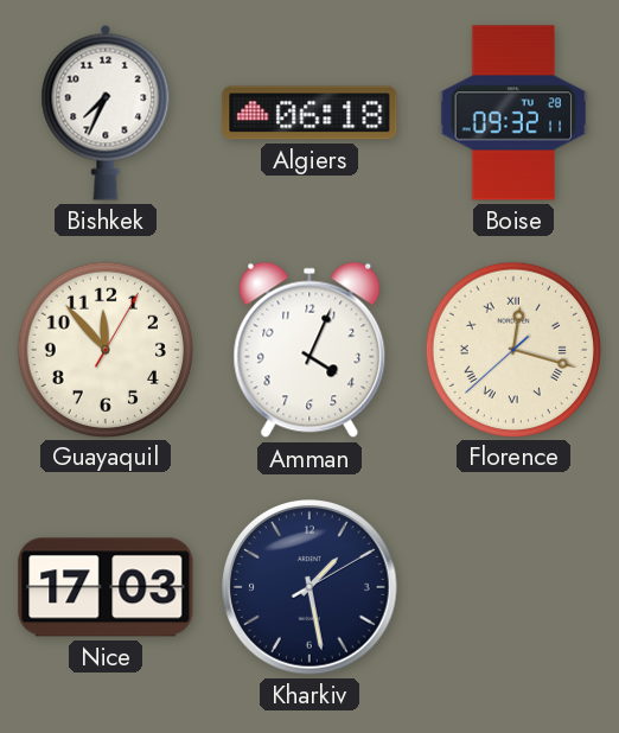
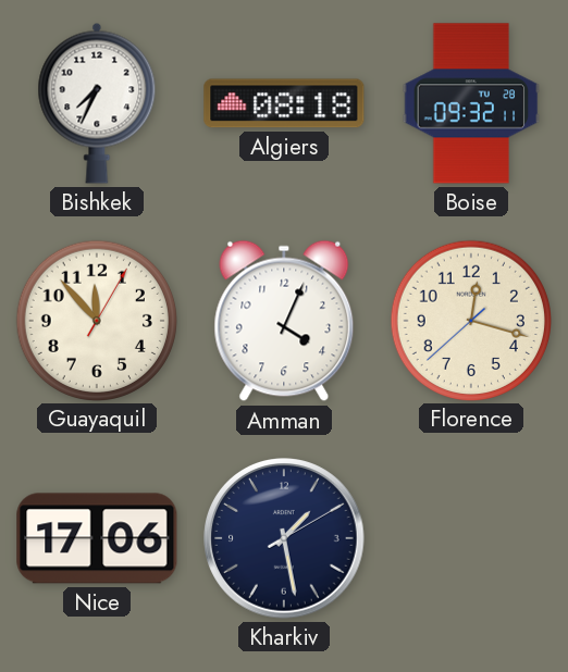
Algiers: 06:18 -> 08:18
Florence numerals: Roman -> Arabic
Nice: 17:03 -> 17:06
